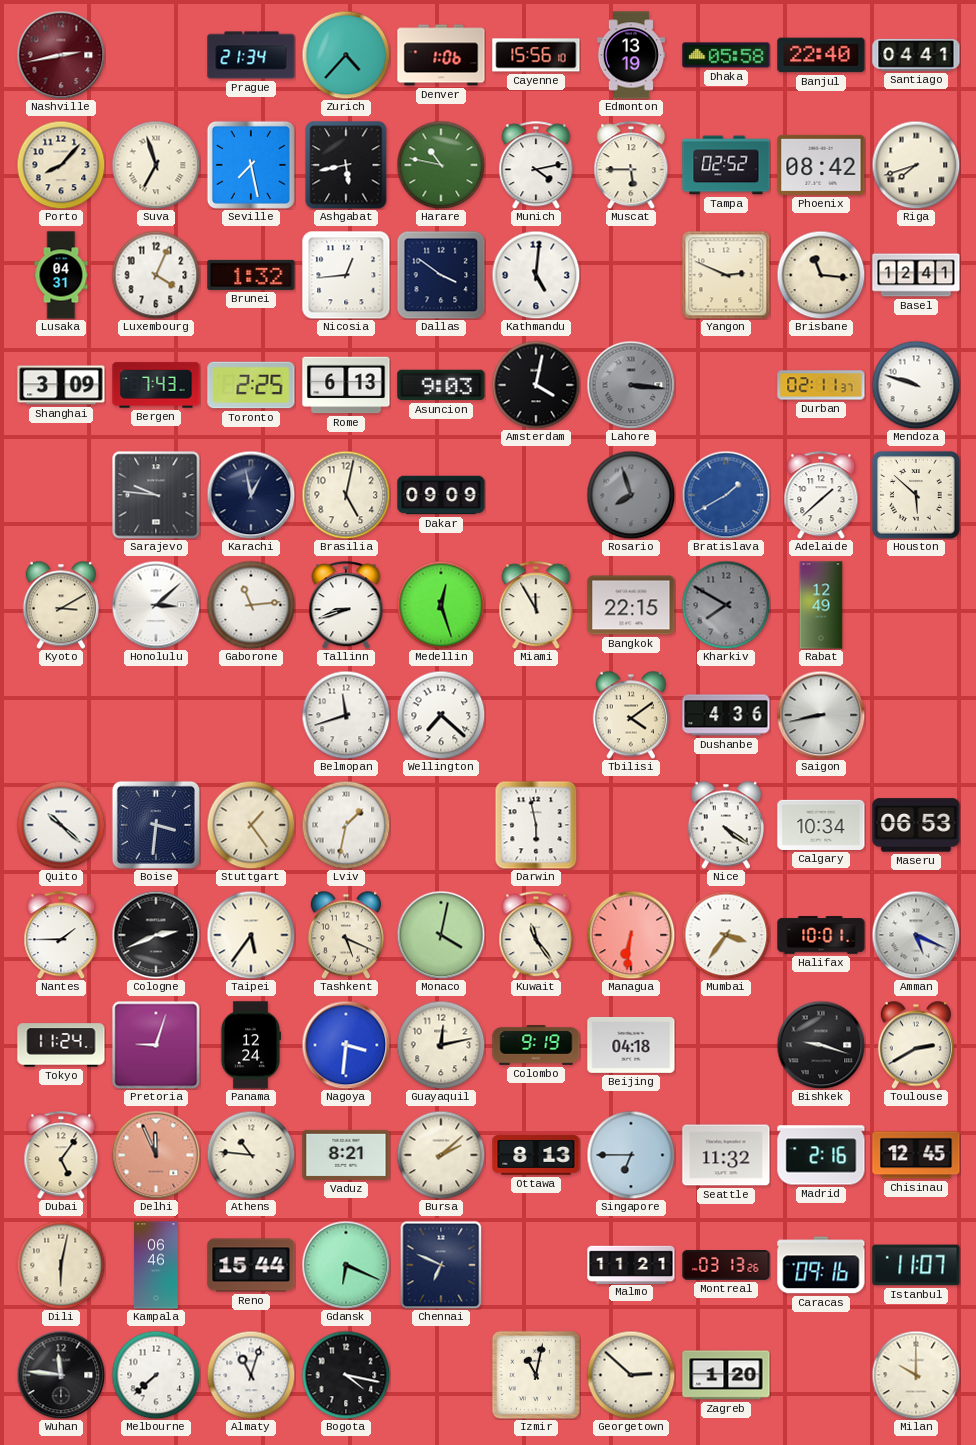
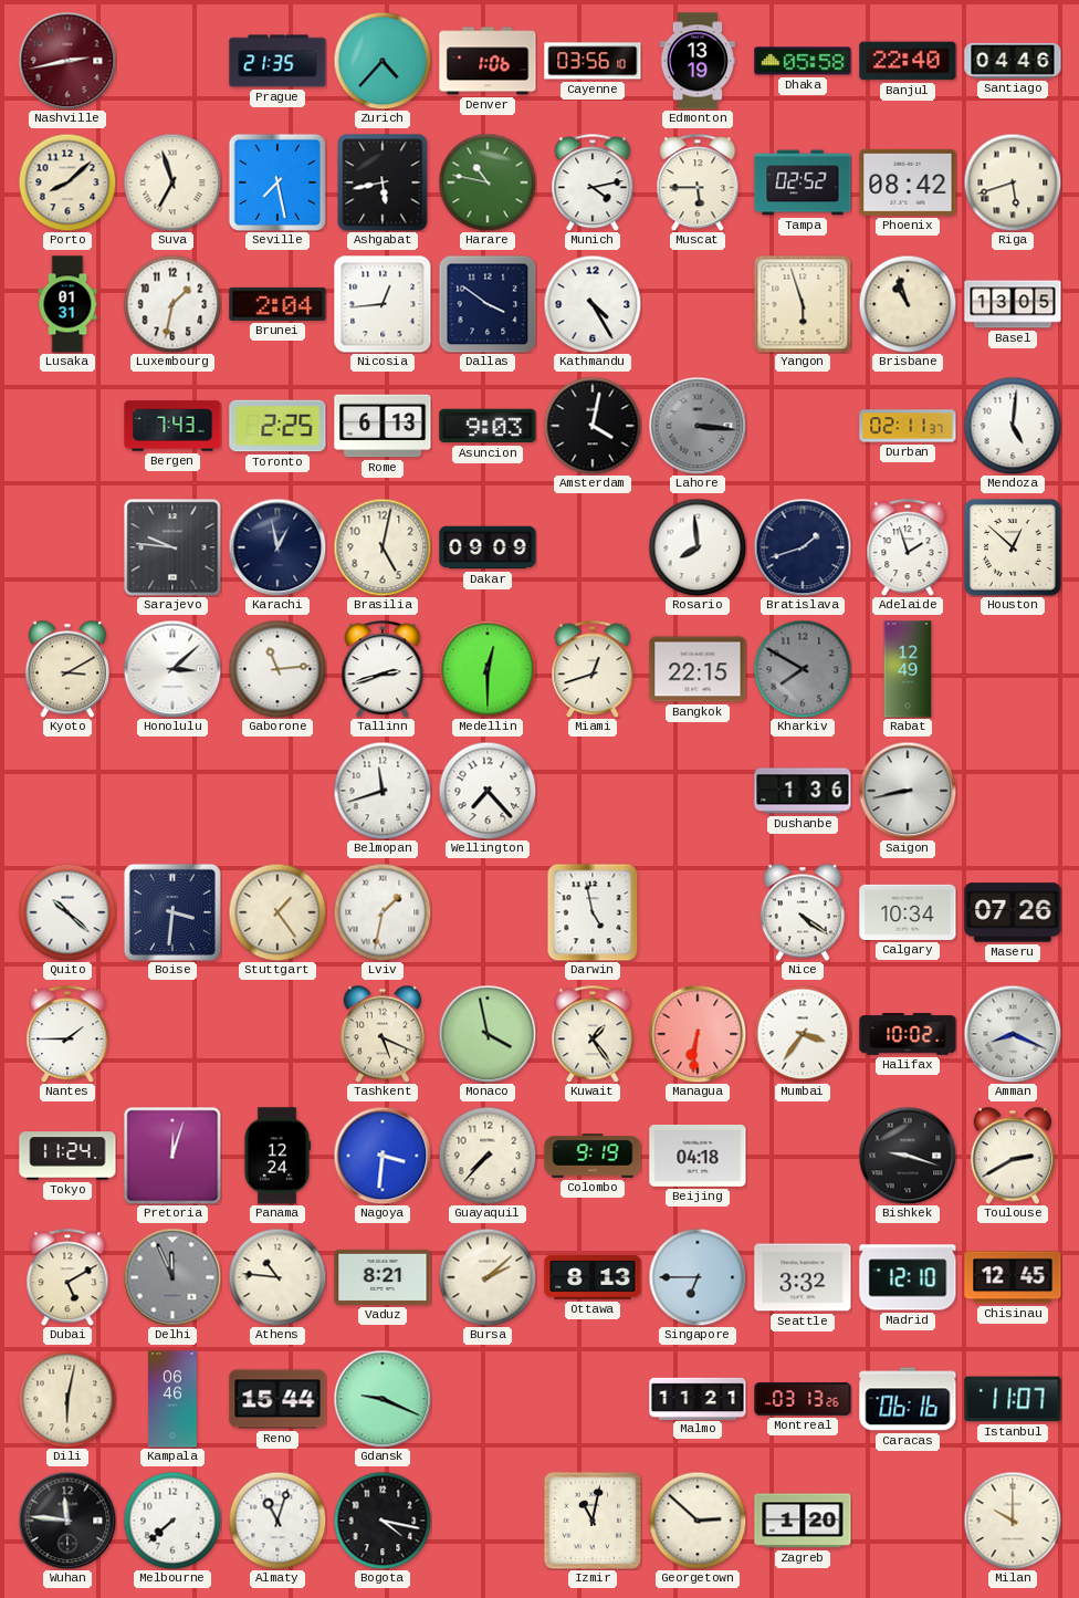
Prague: 21:34 -> 21:35
Cayenne: 15:56 -> 03:56
Santiago: 04:41 -> 04:46
Porto: 8:07 -> 8:08
Riga: 7:42 -> 5:42
Lusaka: 04:31 -> 01:31
Luxembourg: 4:04 -> 1:32
Brunei: 1:32 -> 2:04
Kathmandu: 5:01 -> 4:25
Yangon: 2:49 -> 5:57
Brisbane: 11:16 -> 10:57
Basel: 12:41 -> 13:05
Shanghai: 3:09 -> none
Mendoza: 9:48 -> 5:01
Rosario: 7:57 -> 7:59
Rosario dial: grey -> white
Bratislava: 1:40 -> 1:42
Bratislava dial: blue -> navy
Adelaide: 1:38 -> 1:57
Houston: 5:52 -> 12:52
Tallinn: 8:42 -> 2:42
Medellin: 12:27 -> 12:30
Miami: 11:55 -> 12:42
Wellington: 7:22 -> 7:23
Tbilisi: 4:09 -> none
Dushanbe: 4:36 -> 1:36
Darwin: 5:58 -> 4:58
Maseru: 06:53 -> 07:26
Cologne: 2:41 -> none
Taipei: 5:36 -> none
Monaco: 4:02 -> 3:58
Kuwait: 11:24 -> 1:24
Halifax: 10:01 -> 10:02
Amman: 5:19 -> 8:19
Pretoria: 9:03 -> 12:03
Guayaquil: 12:13 -> 7:37
Dubai: 5:06 -> 5:10
Delhi dial: salmon -> grey
Seattle: 11:32 -> 3:32
Madrid: 2:16 -> 12:10
Gdansk: 6:19 -> 9:19
Chennai: 6:49 -> none
Caracas: 09:16 -> 06:16
